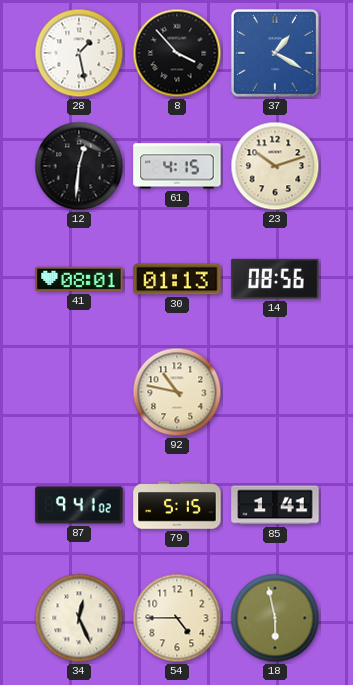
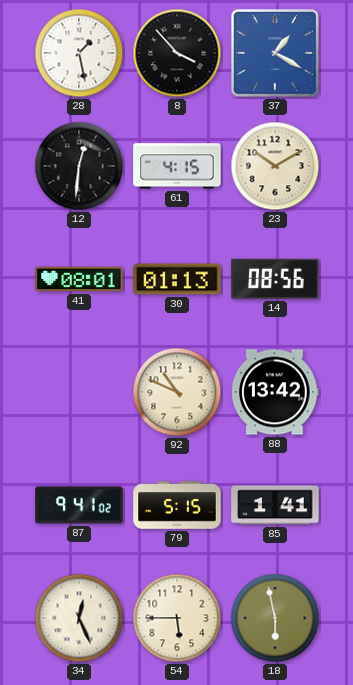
23: 10:12 -> 10:10
92: 10:47 -> 10:49
88: none -> 13:42
54: 4:45 -> 5:45
